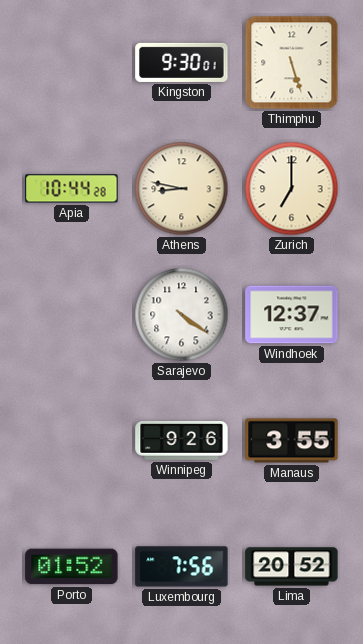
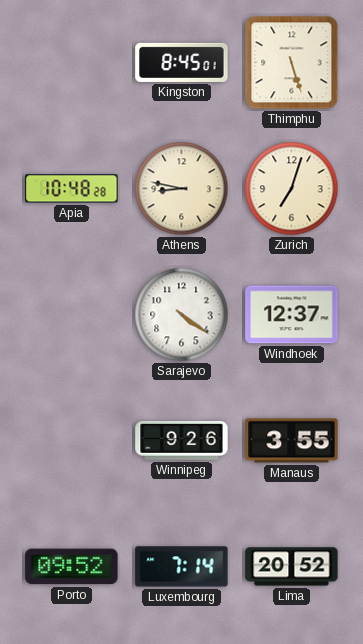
Kingston: 9:30 -> 8:45
Apia: 10:44 -> 10:48
Zurich: 7:00 -> 7:03
Porto: 01:52 -> 09:52
Luxembourg: 7:56 -> 7:14
